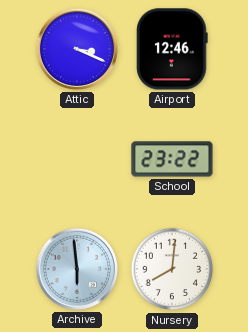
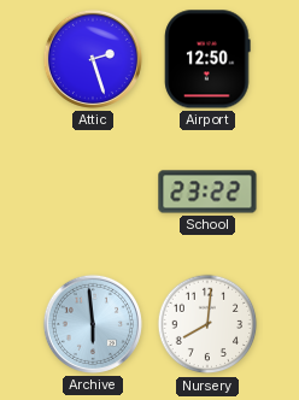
Attic: 3:19 -> 2:27
Airport: 12:46 -> 12:50
